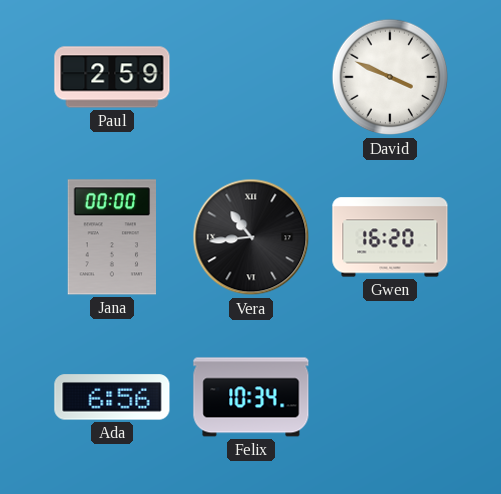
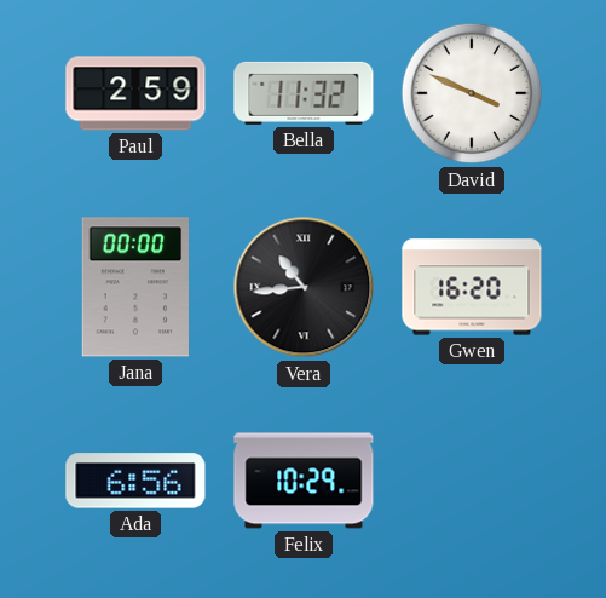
Bella: none -> 11:32
Felix: 10:34 -> 10:29
